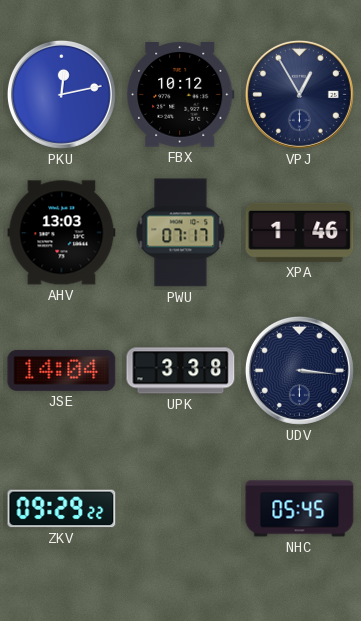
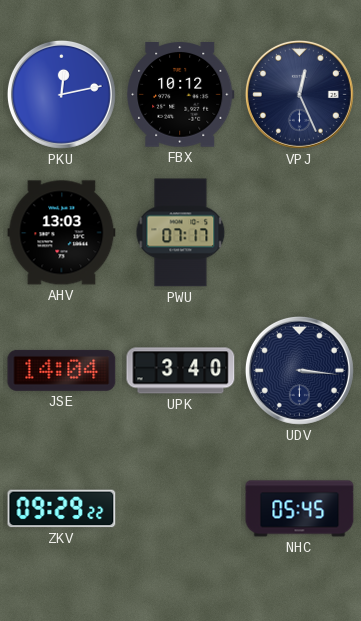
VPJ: 12:55 -> 12:26
XPA: 1:46 -> none
UPK: 3:38 -> 3:40
